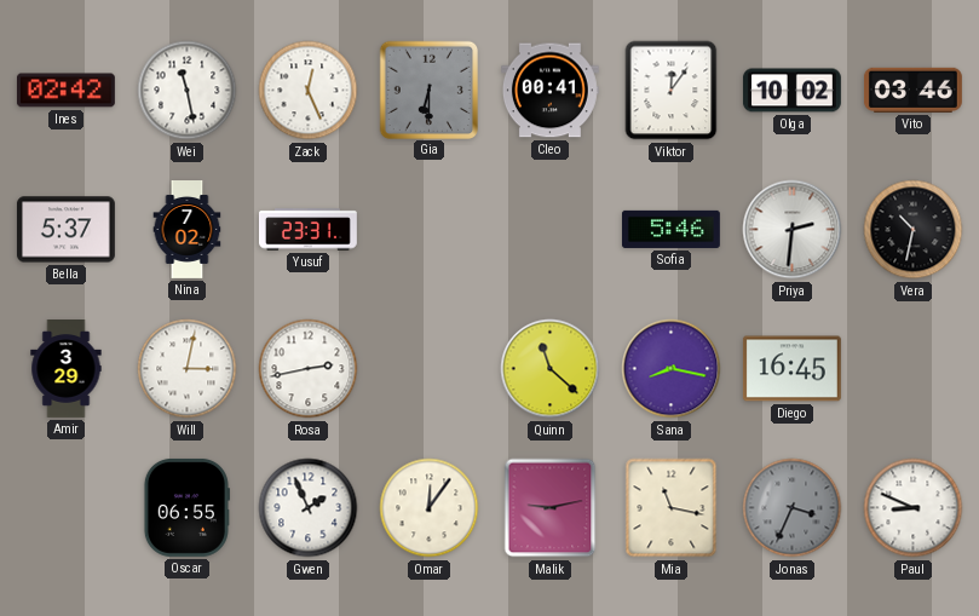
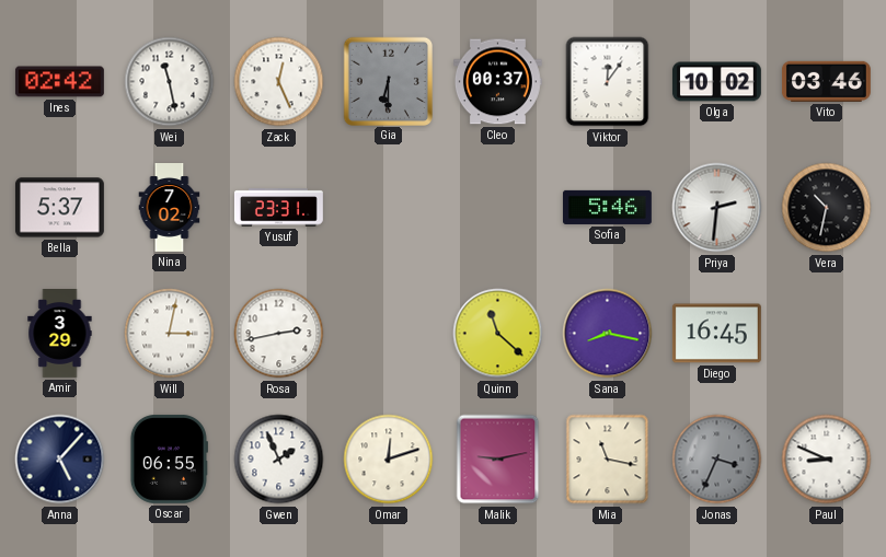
Cleo: 00:41 -> 00:37
Anna: none -> 5:07
Omar: 12:06 -> 12:12
